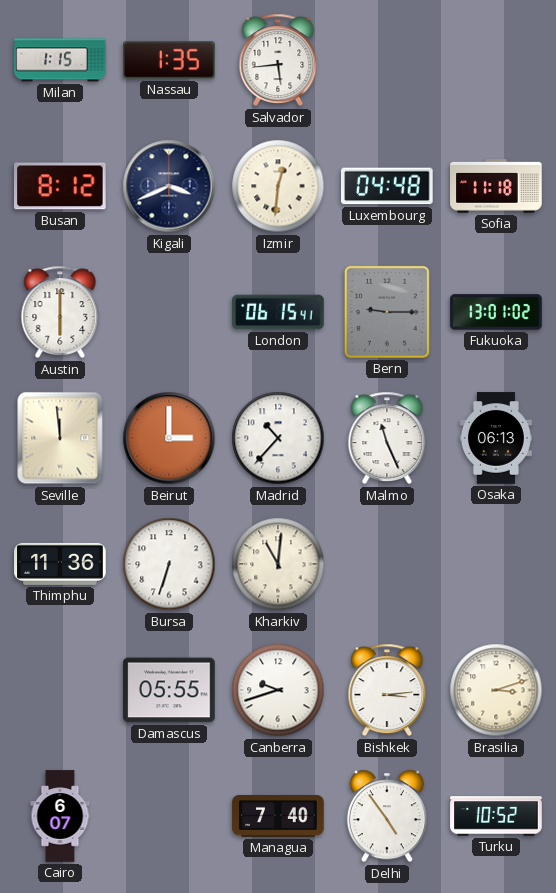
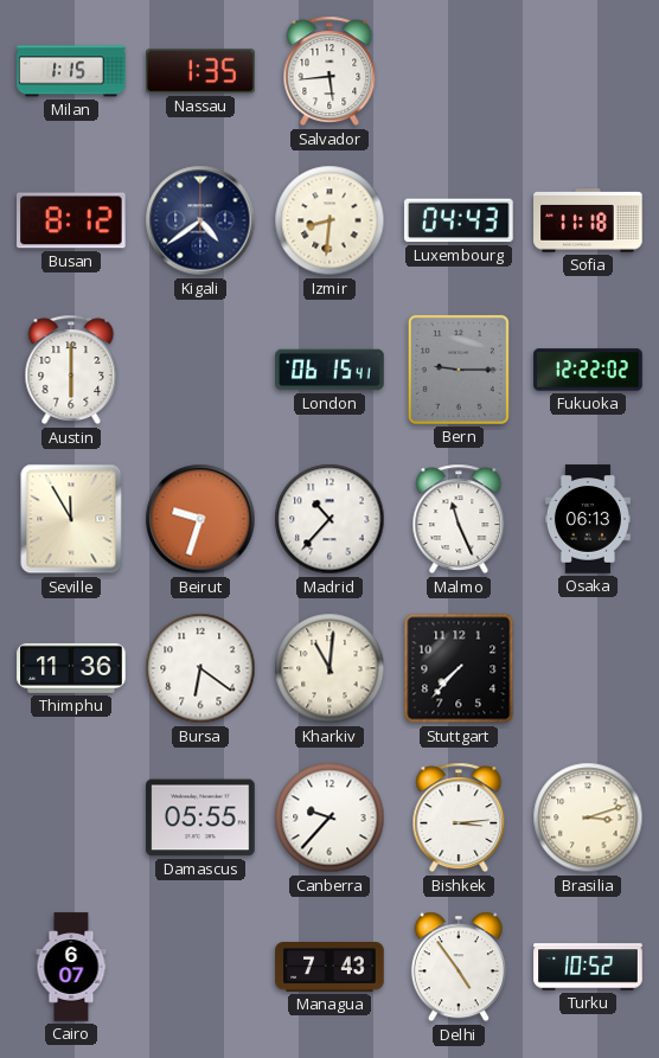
Kigali: 3:41 -> 4:39
Izmir: 12:31 -> 8:31
Luxembourg: 04:48 -> 04:43
Fukuoka: 13:01 -> 12:22
Seville: 11:59 -> 11:55
Beirut: 3:00 -> 9:33
Bursa: 6:33 -> 6:21
Stuttgart: none -> 7:37
Canberra: 9:42 -> 9:37
Managua: 7:40 -> 7:43
